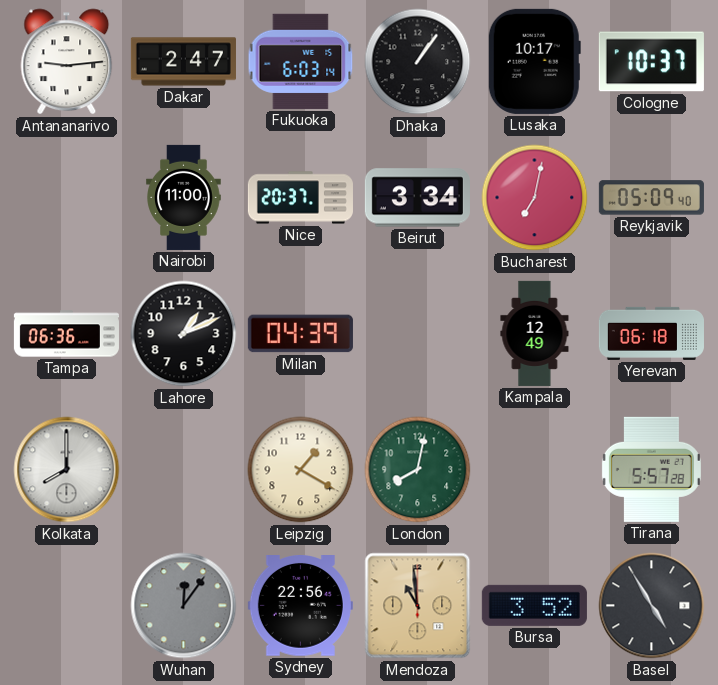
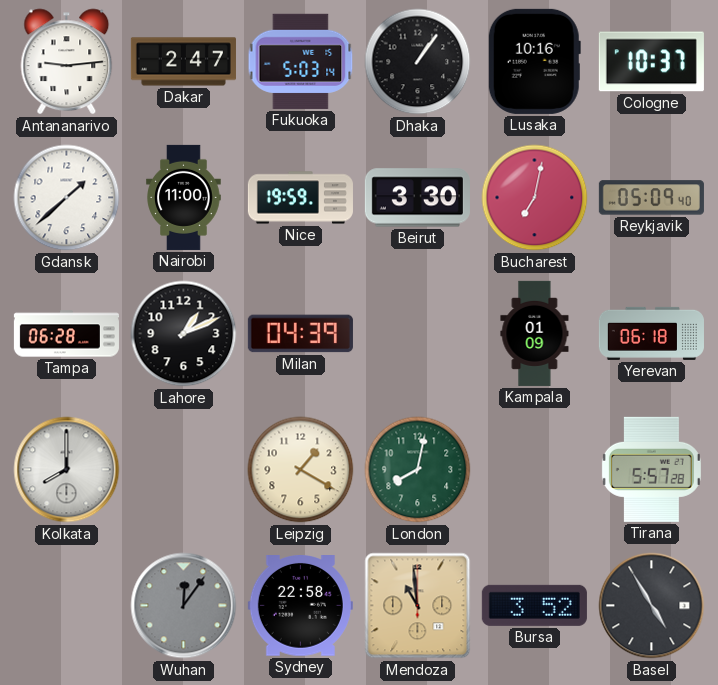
Fukuoka: 6:03 -> 5:03
Lusaka: 10:17 -> 10:16
Gdansk: none -> 1:38
Nice: 20:37 -> 19:59
Beirut: 3:34 -> 3:30
Tampa: 06:36 -> 06:28
Kampala: 12:49 -> 01:09
Sydney: 22:56 -> 22:58
